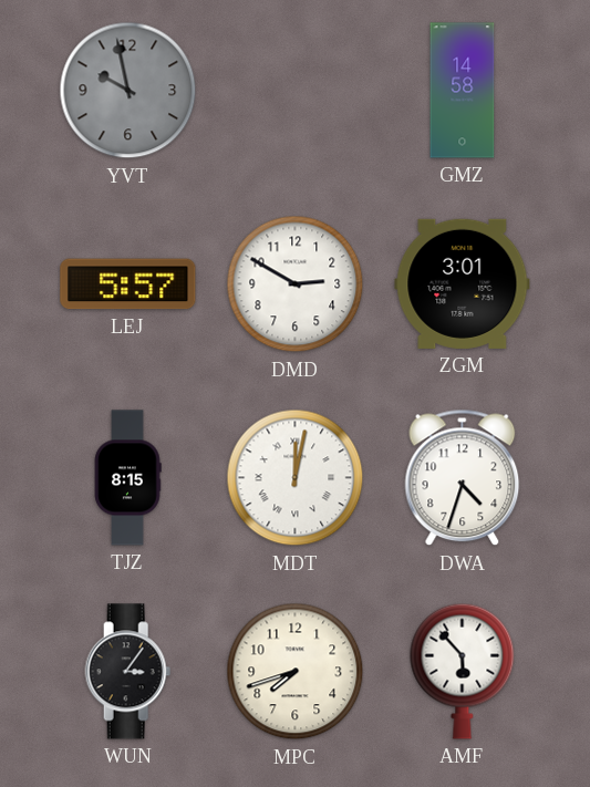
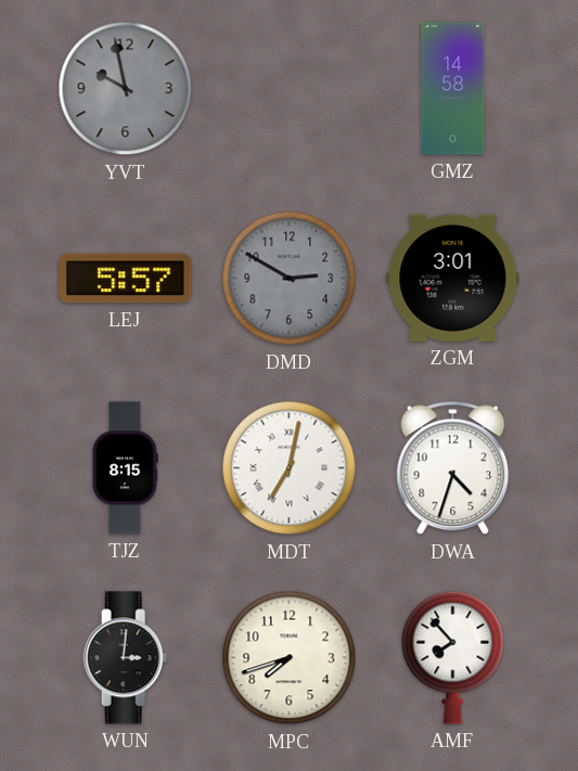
DMD dial: white -> grey
MDT: 12:02 -> 7:02
WUN: 3:06 -> 3:01
AMF: 5:53 -> 7:53
